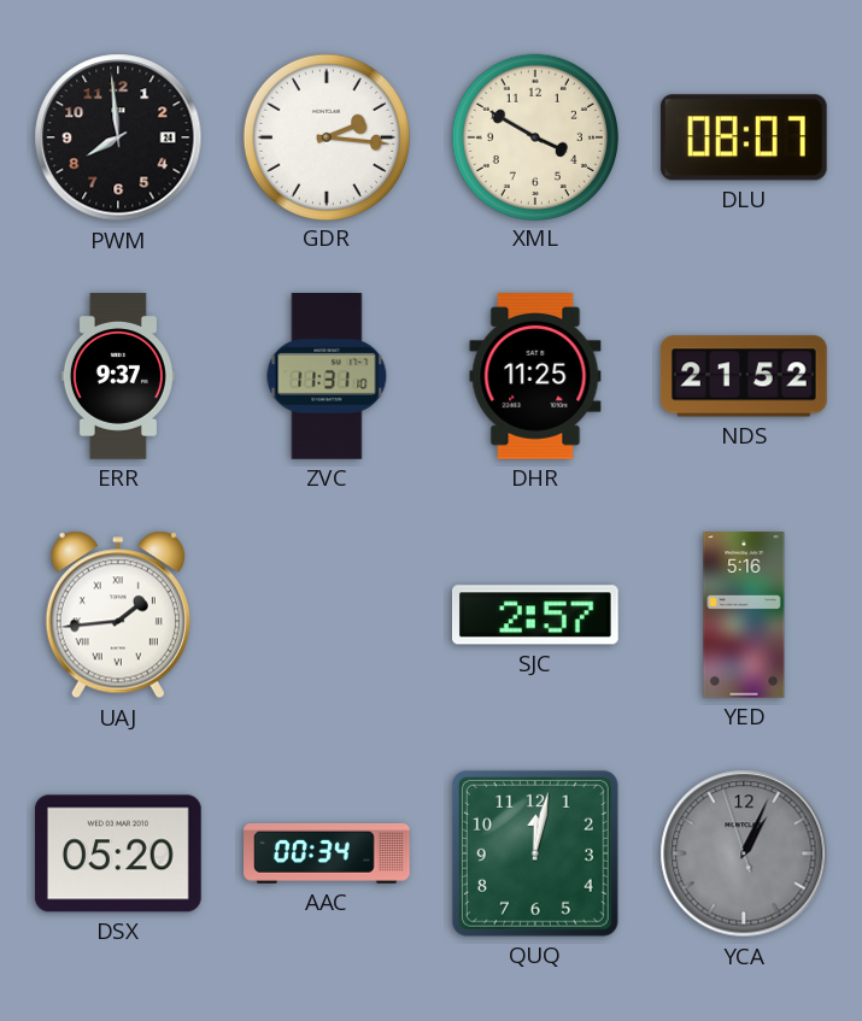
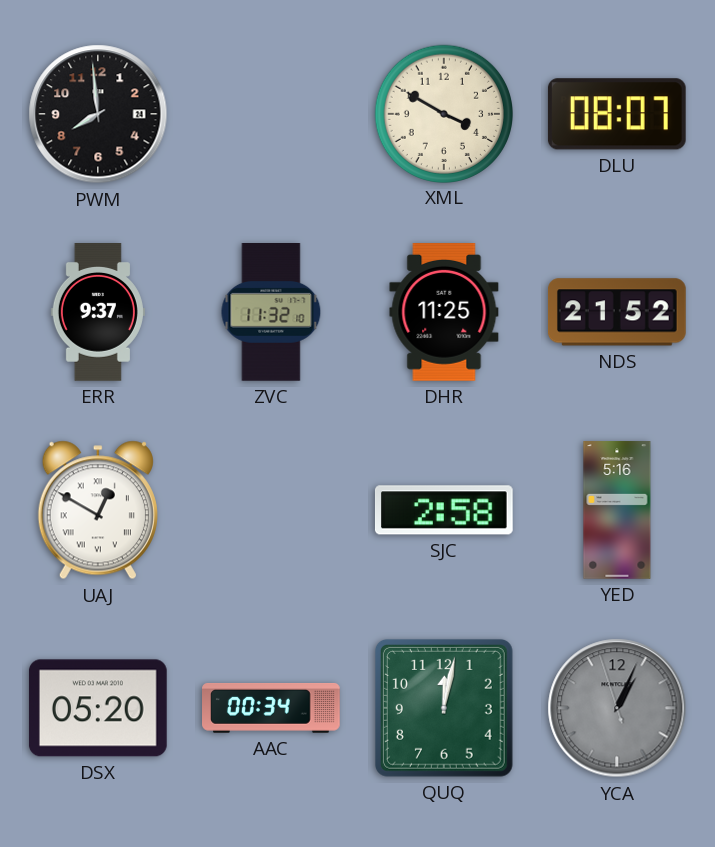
GDR: 2:16 -> none
ZVC: 11:31 -> 11:32
UAJ: 1:44 -> 12:50
SJC: 2:57 -> 2:58
